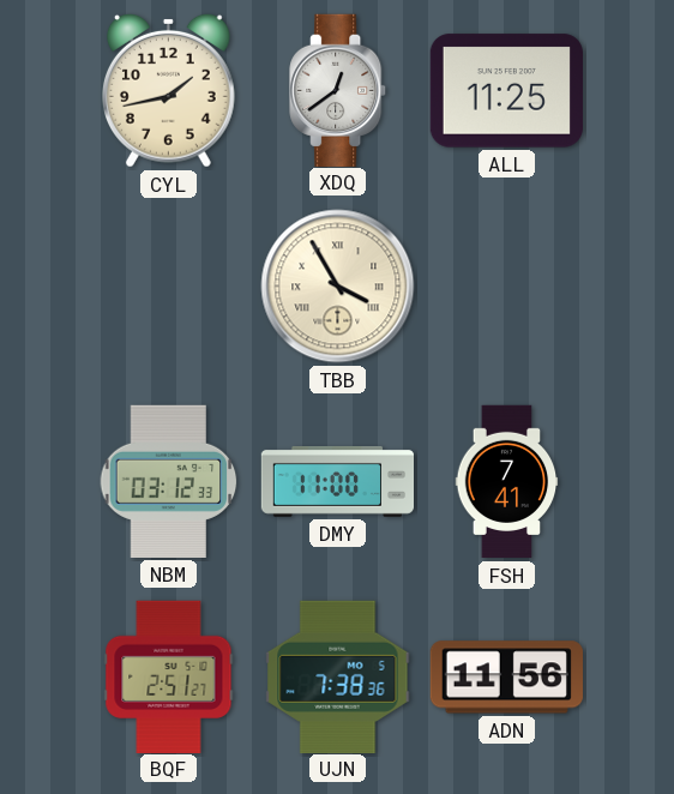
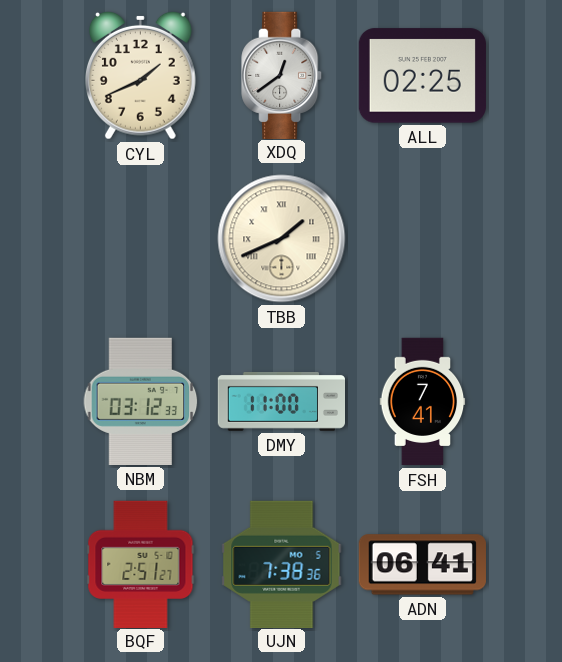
CYL: 1:43 -> 1:41
ALL: 11:25 -> 02:25
TBB: 3:55 -> 1:41
ADN: 11:56 -> 06:41
